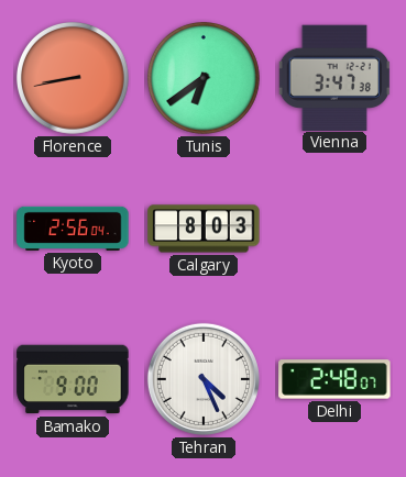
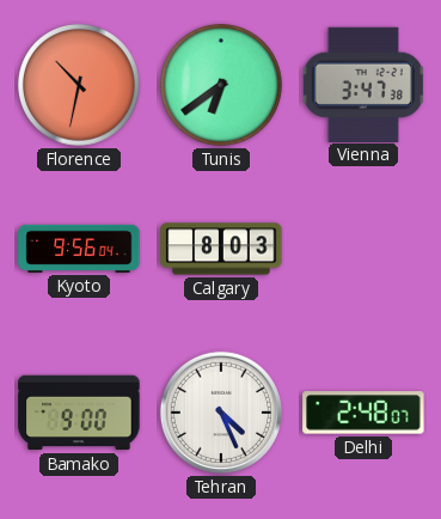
Florence: 8:43 -> 10:32
Kyoto: 2:56 -> 9:56
